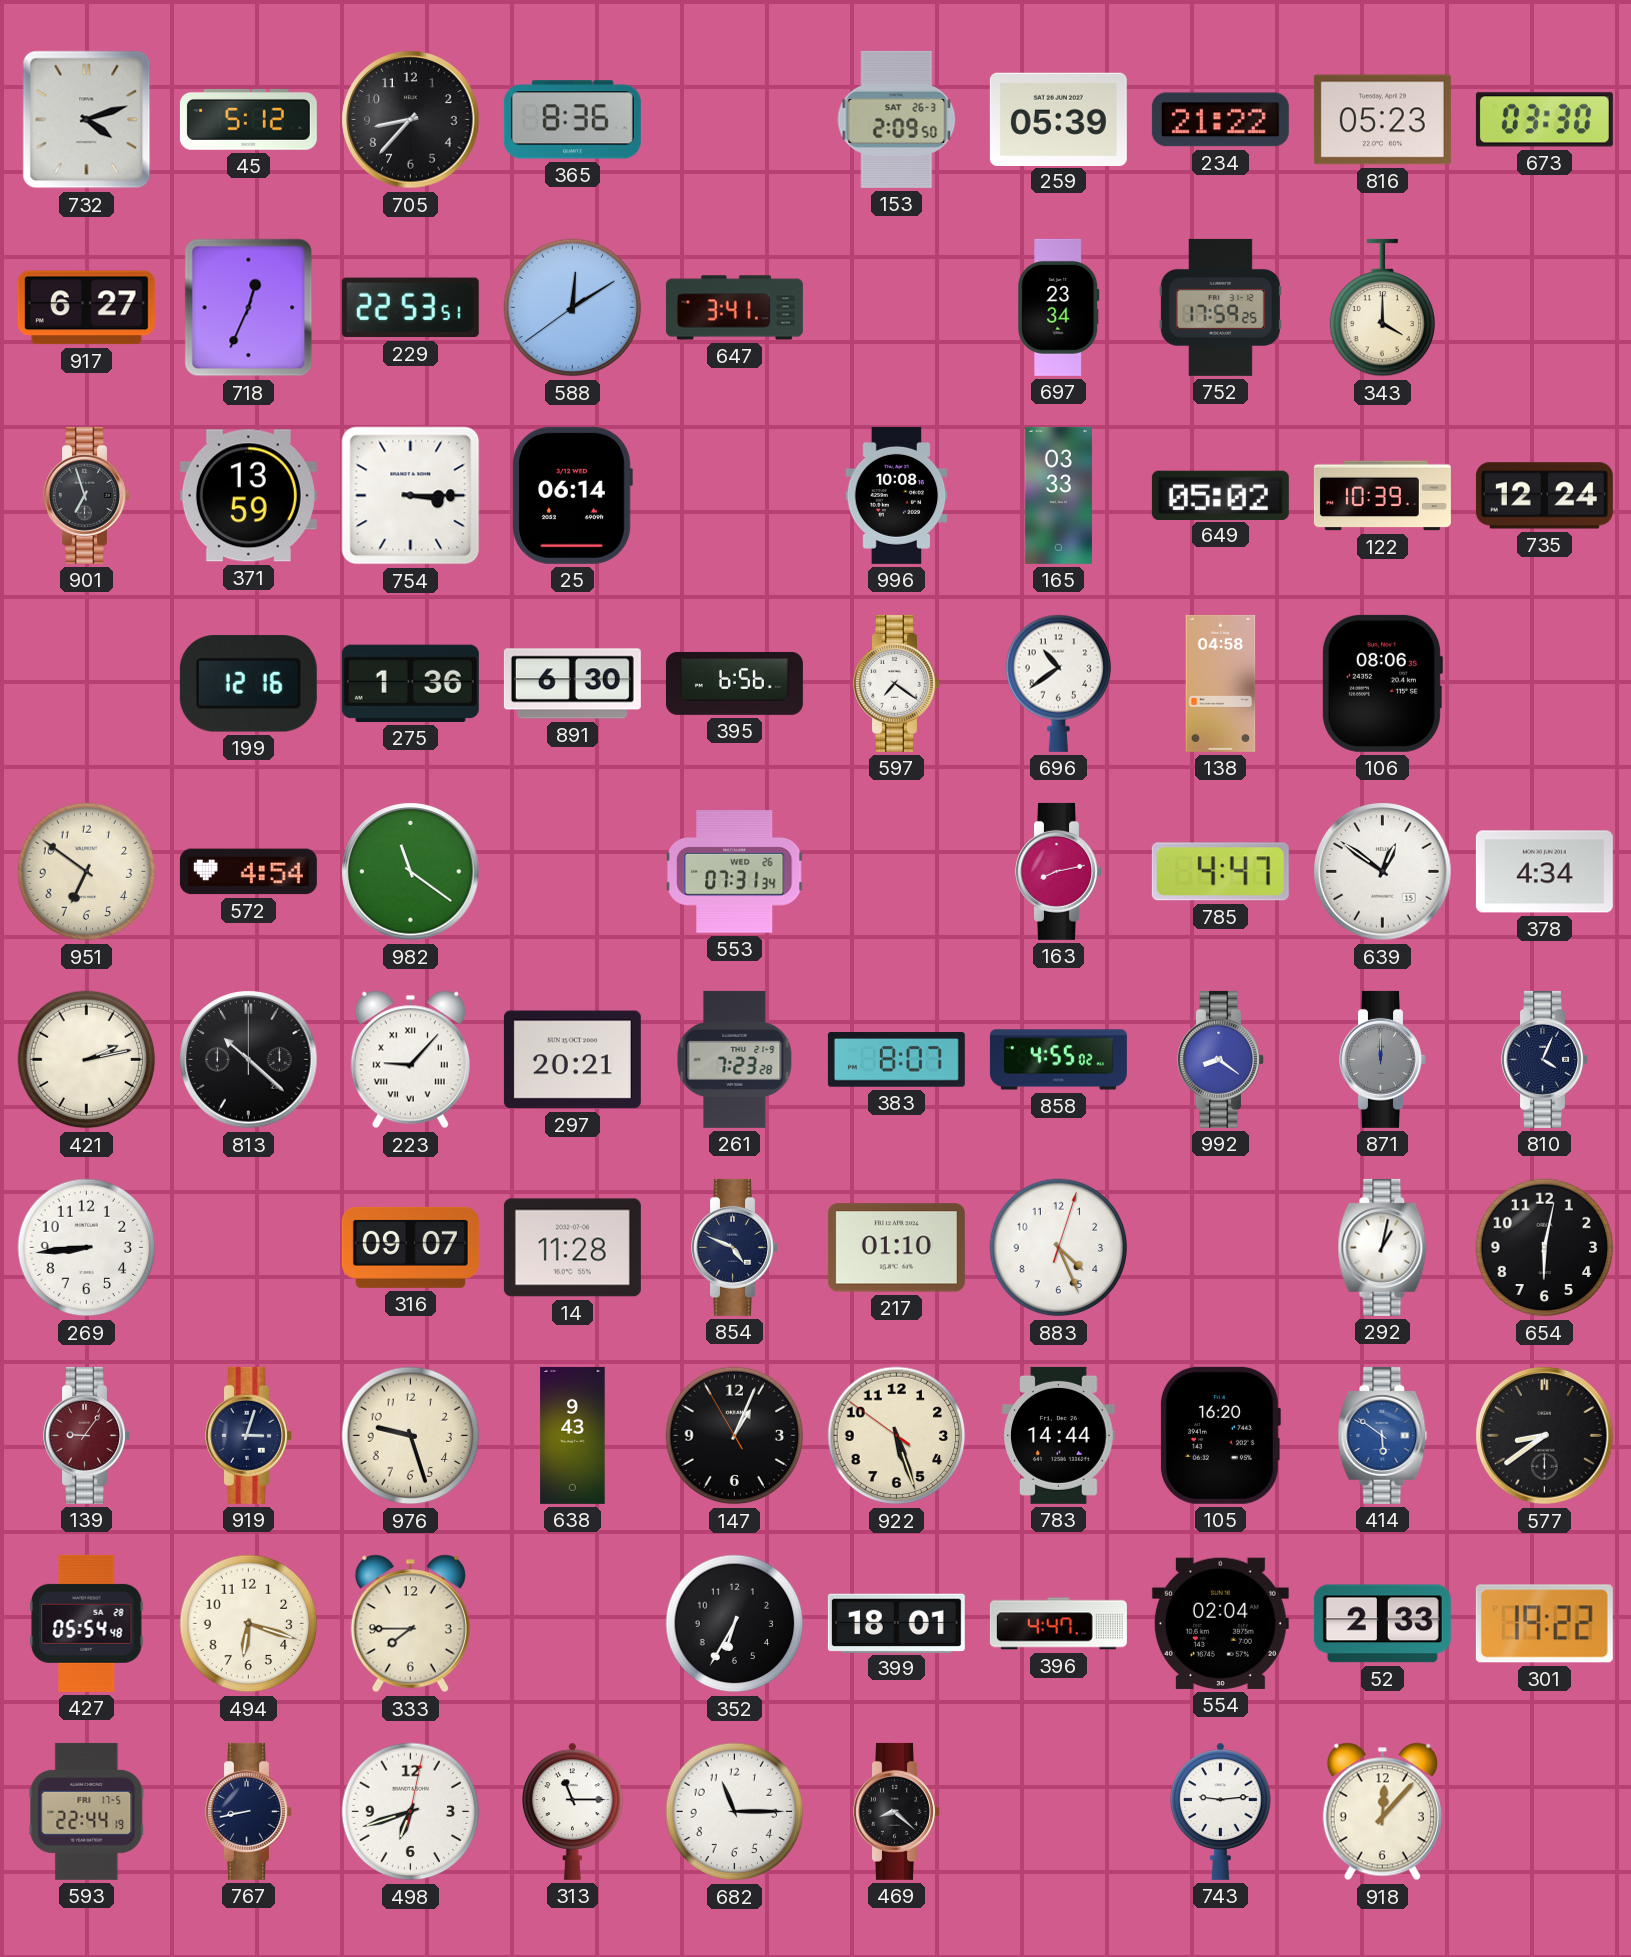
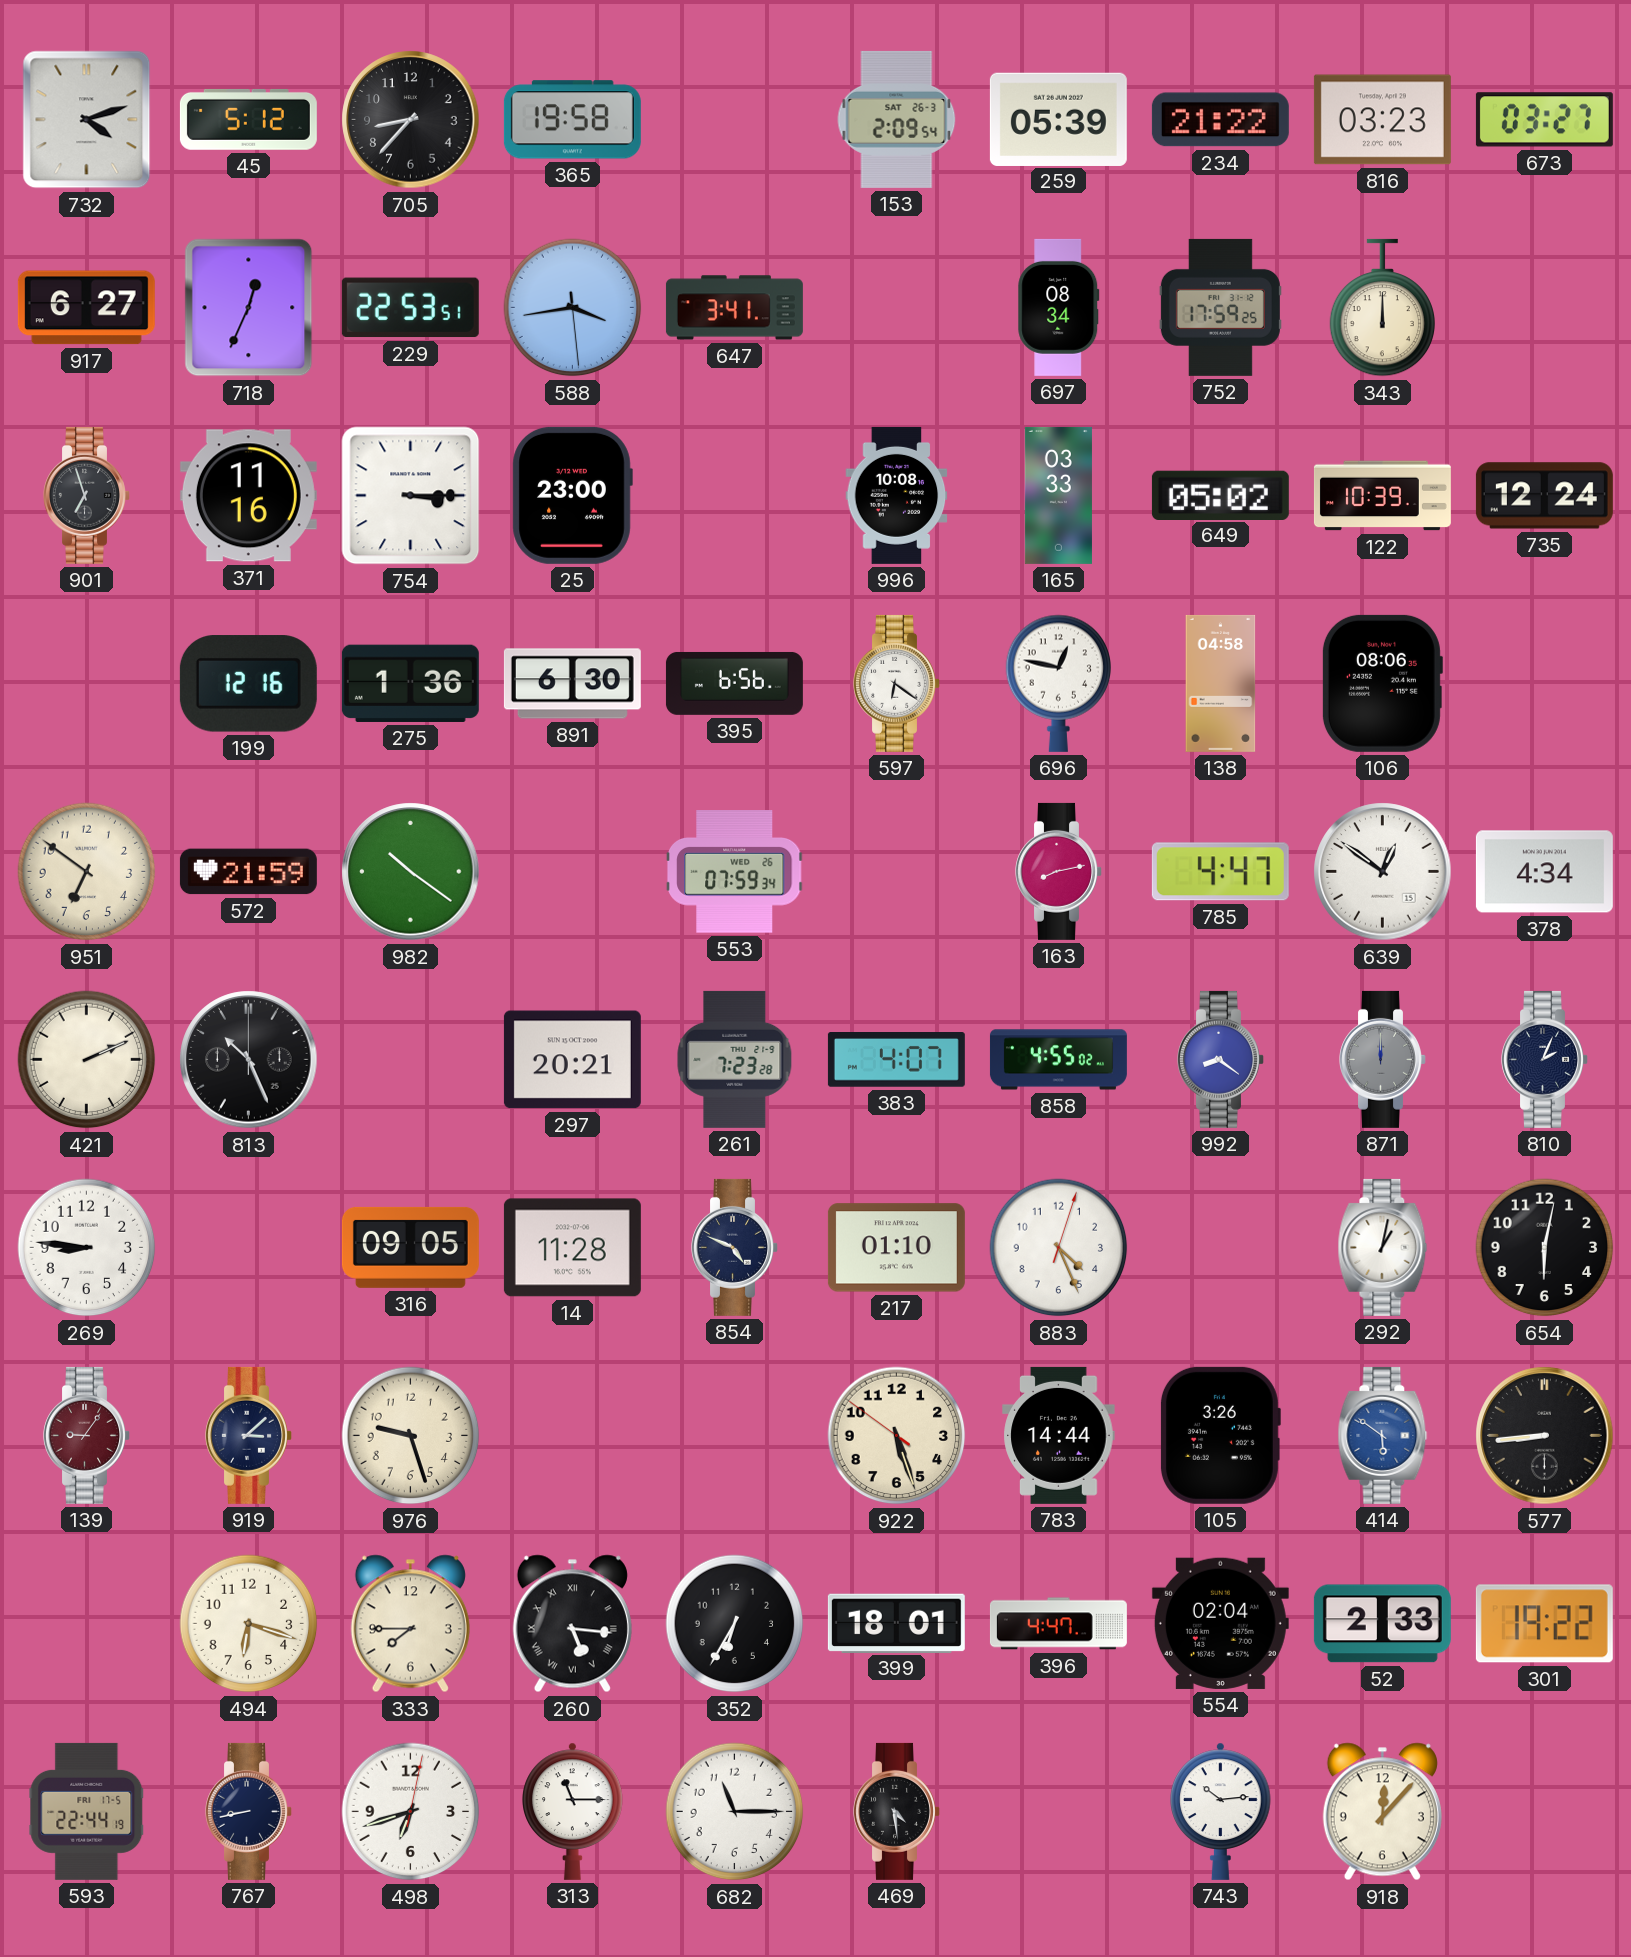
365: 8:36 -> 19:58
153: 2:09:50 -> 2:09:54
816: 05:23 -> 03:23
673: 03:30 -> 03:27
588: 12:09 -> 3:43
697: 23:34 -> 08:34
343: 4:00 -> 12:00
371: 13:59 -> 11:16
25: 06:14 -> 23:00
597: 7:21 -> 6:21
696: 10:39 -> 12:47
572: 4:54 -> 21:59
982: 11:21 -> 10:21
553: 07:31 -> 07:59
421: 2:13 -> 2:11
813: 10:22 -> 10:26
223: 9:07 -> none
383: 8:07 -> 4:07
810: 4:04 -> 2:04
269: 8:44 -> 8:46
316: 09:07 -> 09:05
919: 3:03 -> 3:08
638: 9:43 -> none
147: 1:03 -> none
105: 16:20 -> 3:26
577: 8:39 -> 8:44
427: 05:54 -> none
260: none -> 5:16
469: 8:22 -> 4:29
743: 9:14 -> 10:14
